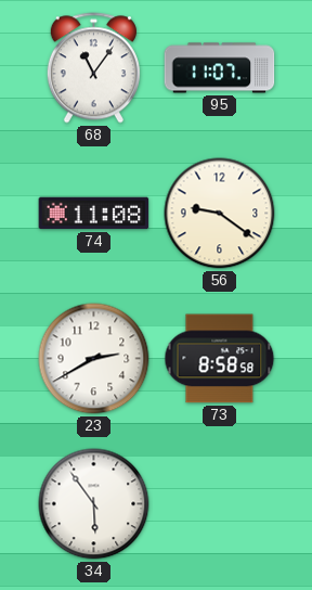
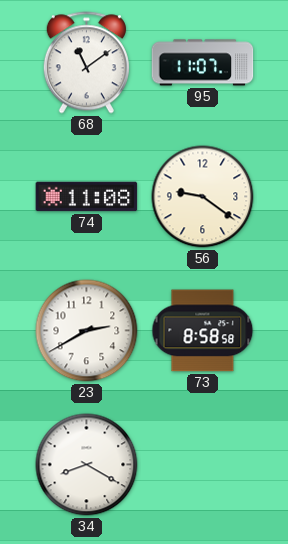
68: 11:06 -> 11:09
34: 5:54 -> 8:20
